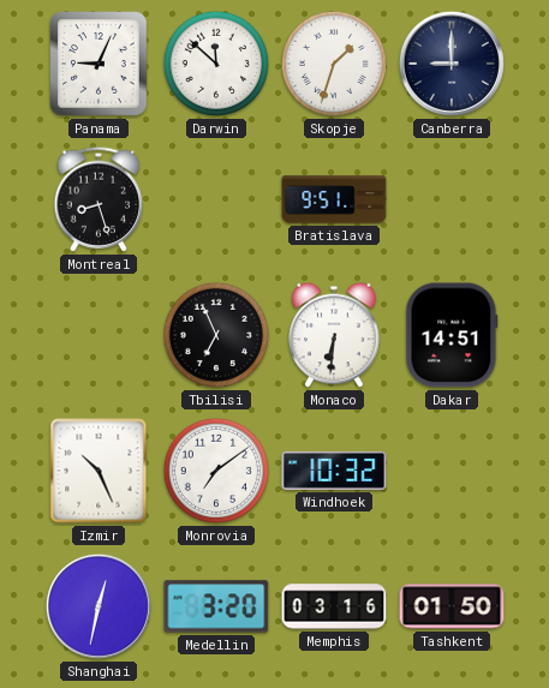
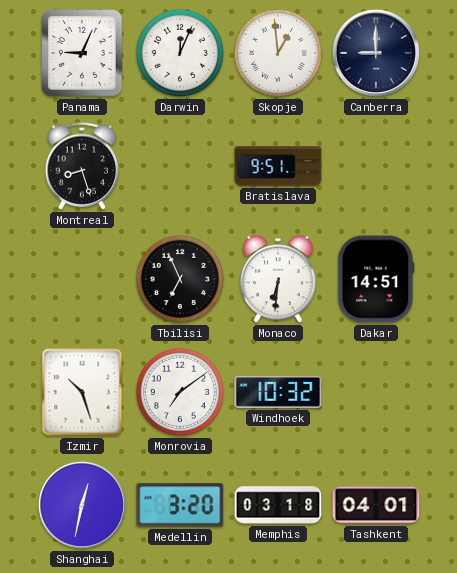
Darwin: 11:52 -> 12:04
Skopje: 1:33 -> 12:59
Izmir: 10:26 -> 10:27
Memphis: 03:16 -> 03:18
Tashkent: 01:50 -> 04:01
